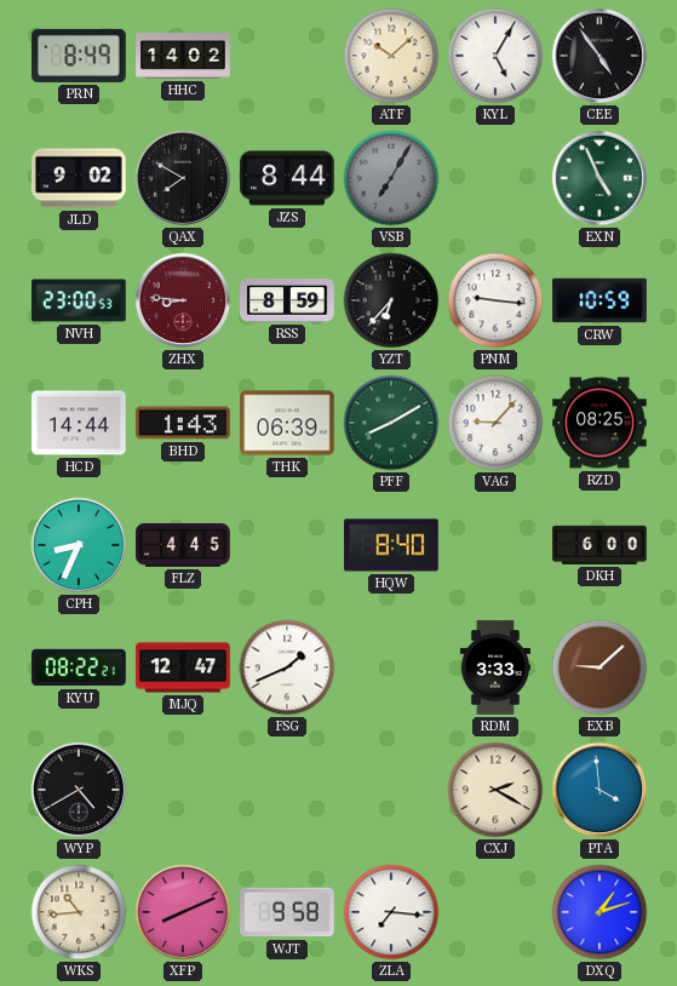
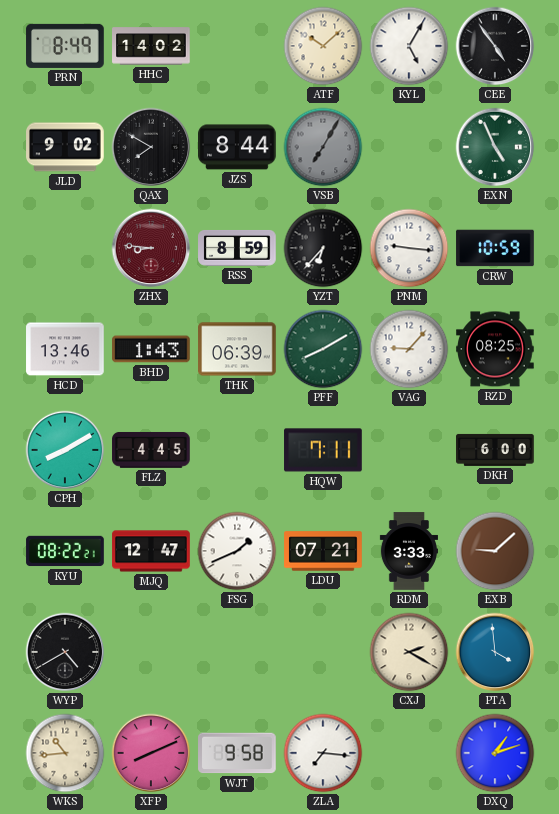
NVH: 23:00 -> none
HCD: 14:44 -> 13:46
CPH: 8:34 -> 8:10
HQW: 8:40 -> 7:11
LDU: none -> 07:21
